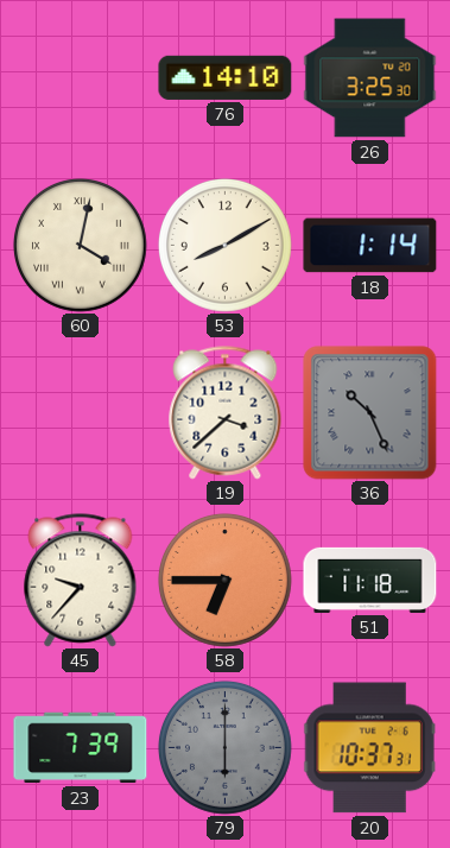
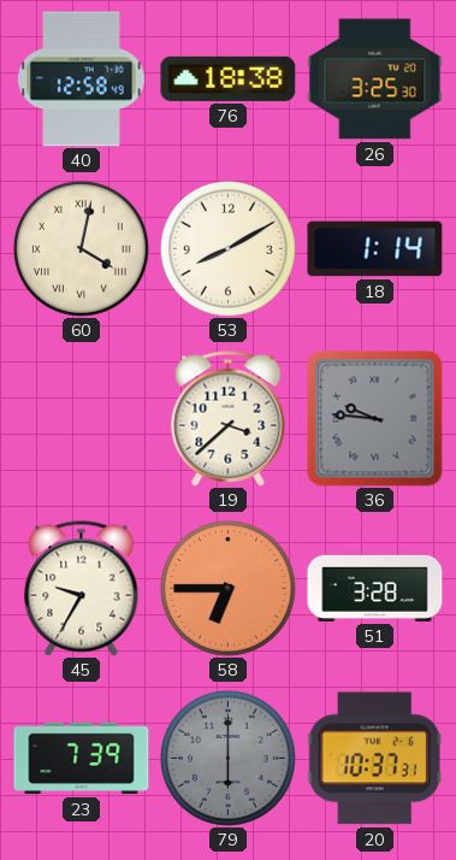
40: none -> 12:58
76: 14:10 -> 18:38
36: 10:26 -> 9:46
45: 9:37 -> 9:35
51: 11:18 -> 3:28
